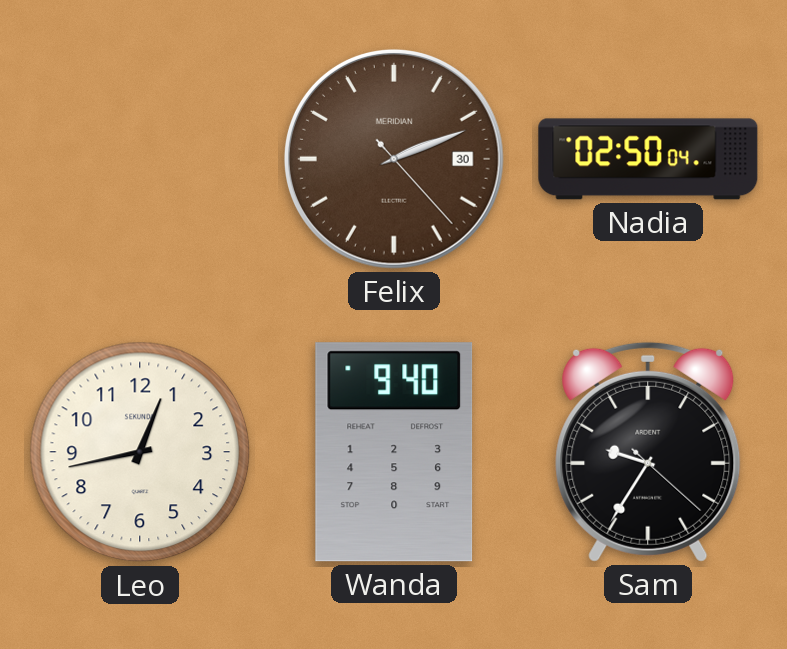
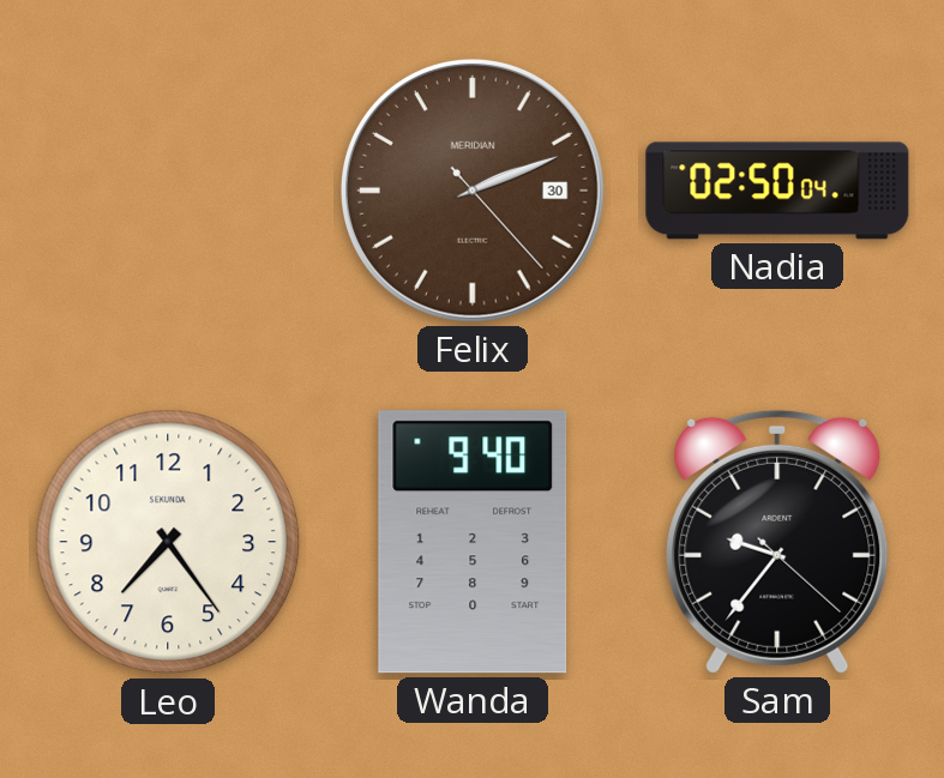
Leo: 12:43 -> 7:24
Sam: 9:35 -> 9:36
